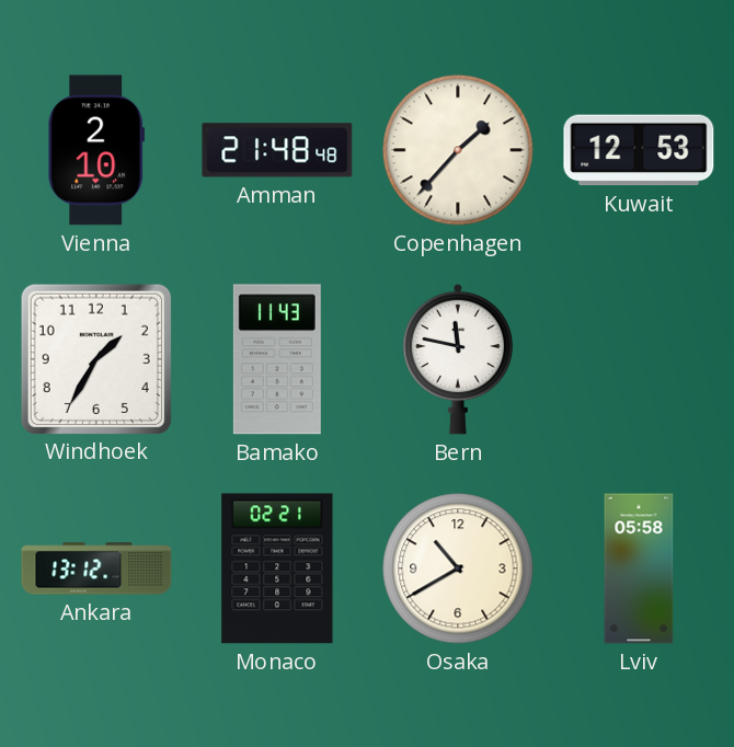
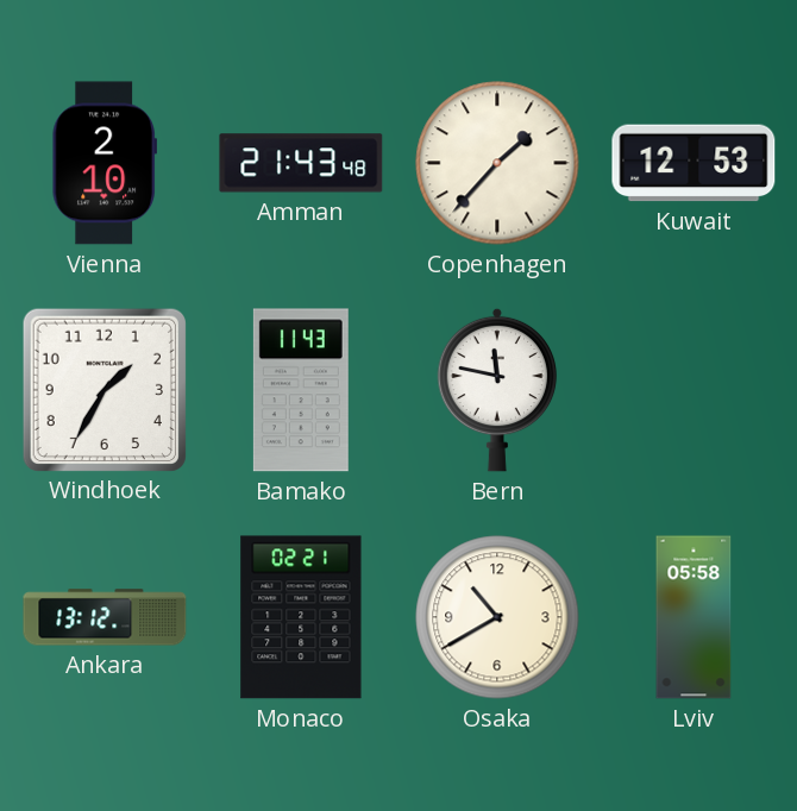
Amman: 21:48 -> 21:43
